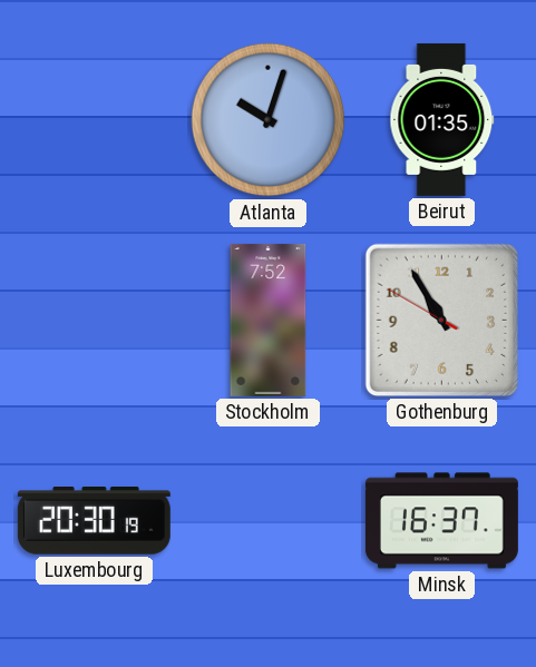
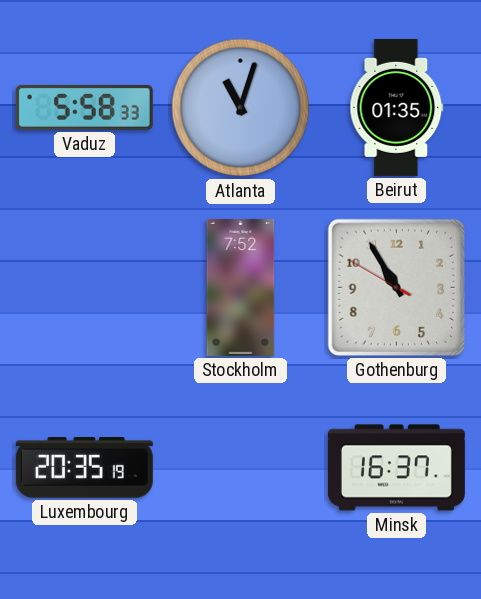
Vaduz: none -> 5:58
Atlanta: 10:03 -> 11:03
Luxembourg: 20:30 -> 20:35
